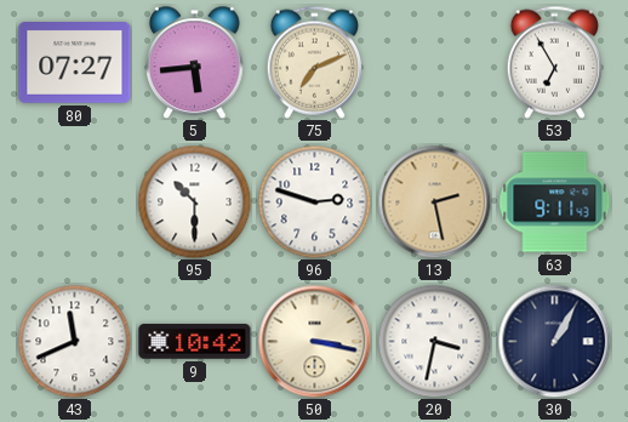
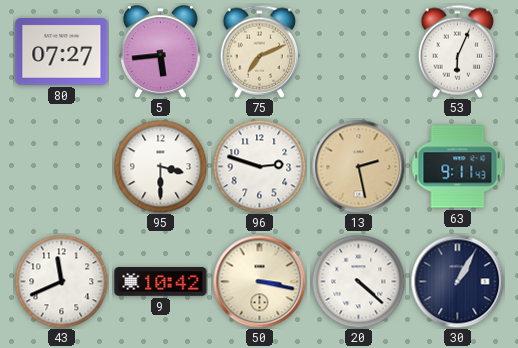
53: 6:55 -> 6:04
95: 10:30 -> 3:30
20: 3:32 -> 4:22
